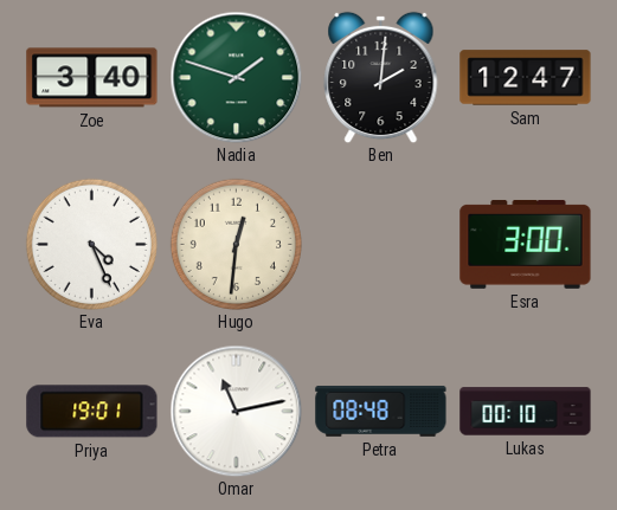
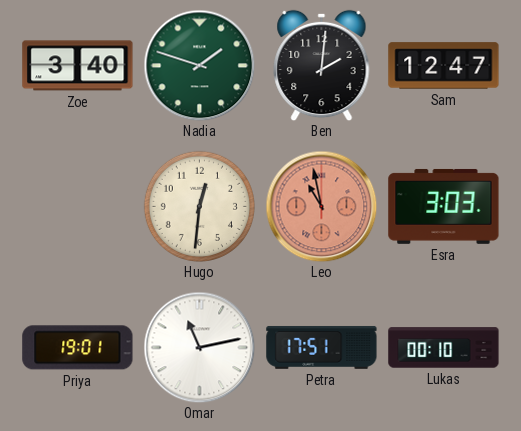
Eva: 4:26 -> none
Leo: none -> 10:58
Esra: 3:00 -> 3:03
Petra: 08:48 -> 17:51
